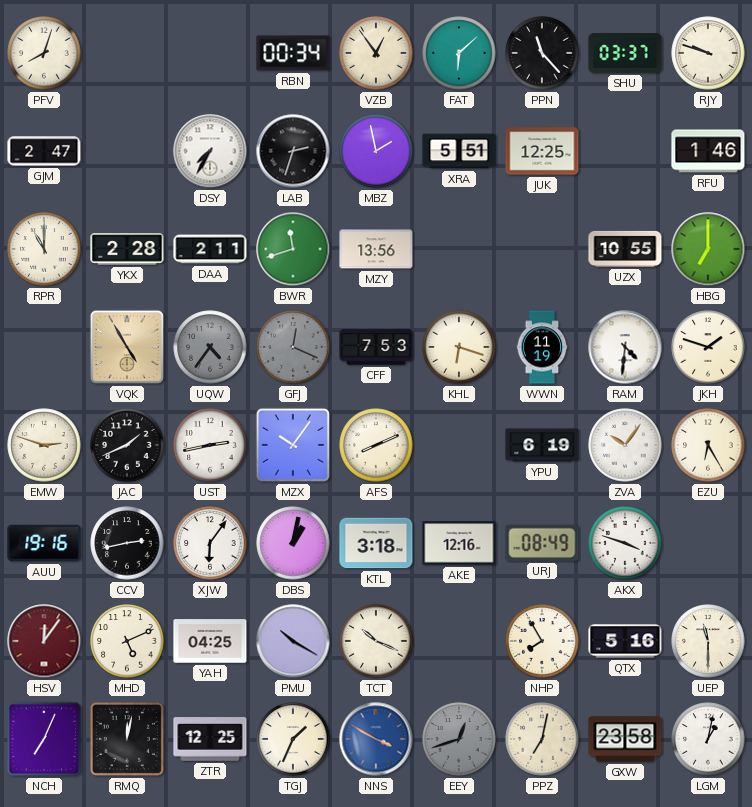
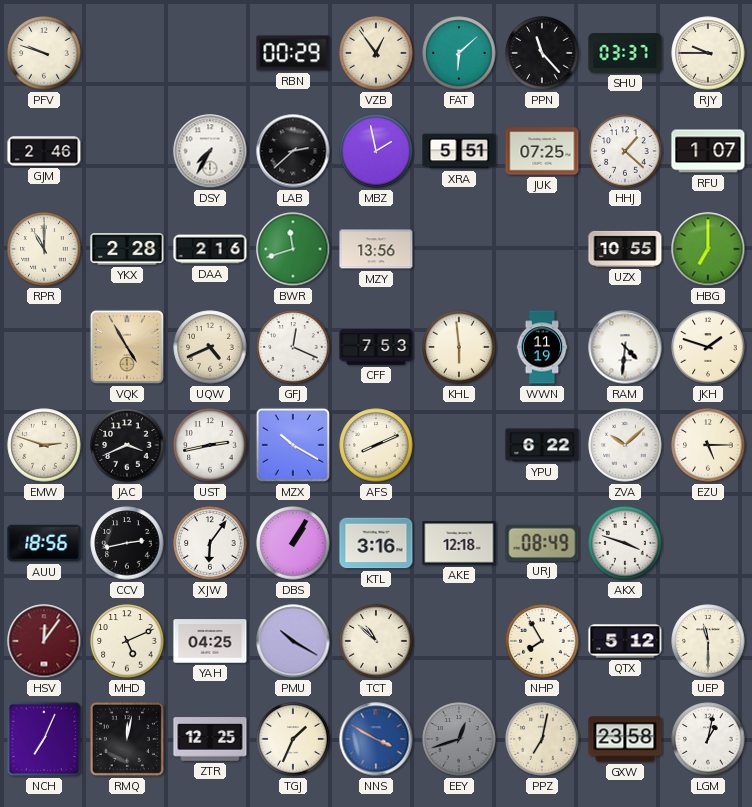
PFV: 8:03 -> 9:48
RBN: 00:34 -> 00:29
RJY: 9:48 -> 9:45
GJM: 2:47 -> 2:46
LAB: 2:33 -> 2:38
JUK: 12:25 -> 07:25
HHJ: none -> 1:22
RFU: 1:46 -> 1:07
DAA: 2:11 -> 2:16
UQW: 4:36 -> 4:41
UQW dial: grey -> cream
GFJ dial: grey -> white
KHL: 6:18 -> 5:59
JAC: 1:41 -> 3:41
MZX: 10:06 -> 10:20
YPU: 6:19 -> 6:22
ZVA: 10:06 -> 10:08
EZU: 6:25 -> 5:15
AUU: 19:16 -> 18:56
DBS: 1:02 -> 1:05
KTL: 3:18 -> 3:16
AKE: 12:16 -> 12:18
TCT: 10:19 -> 10:52
QTX: 5:16 -> 5:12
